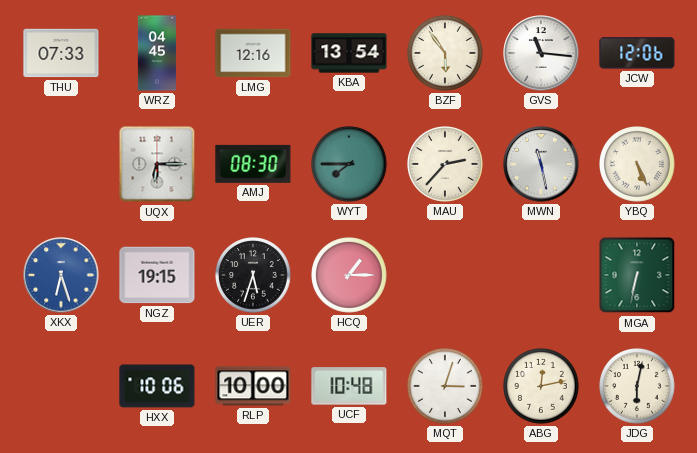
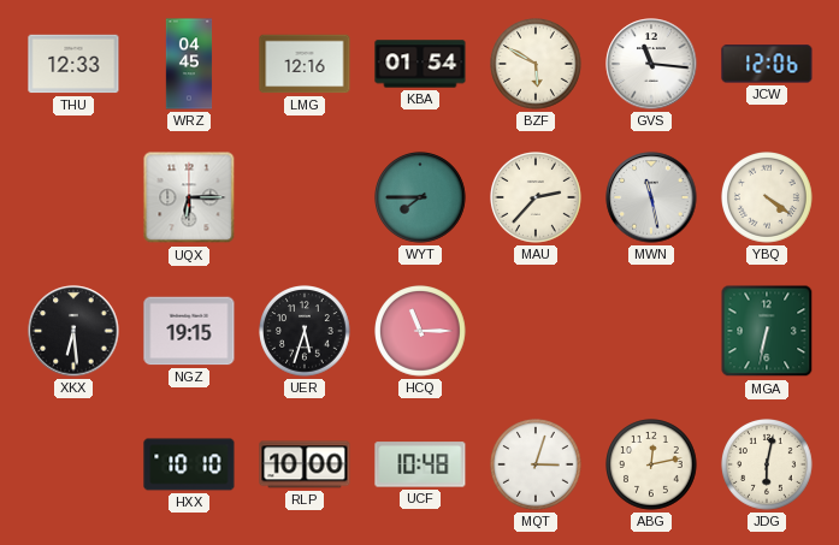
THU: 07:33 -> 12:33
KBA: 13:54 -> 01:54
BZF: 5:54 -> 5:50
AMJ: 08:30 -> none
YBQ: 5:26 -> 4:21
XKX: 6:27 -> 6:29
XKX dial: blue -> black
HCQ: 1:15 -> 11:15
HXX: 10:06 -> 10:10
